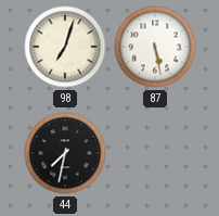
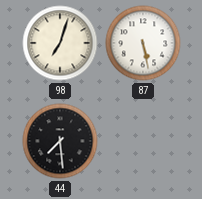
44: 7:32 -> 7:29
